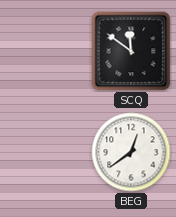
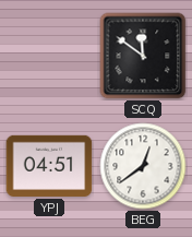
YPJ: none -> 04:51
